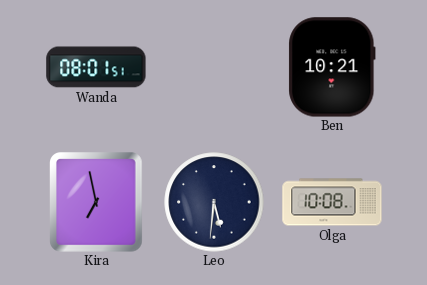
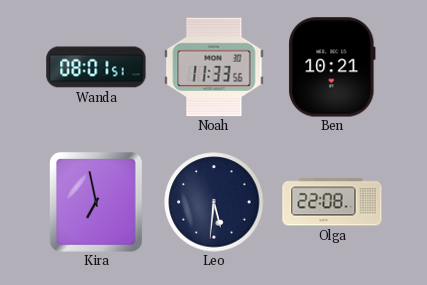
Noah: none -> 11:33
Olga: 10:08 -> 22:08
